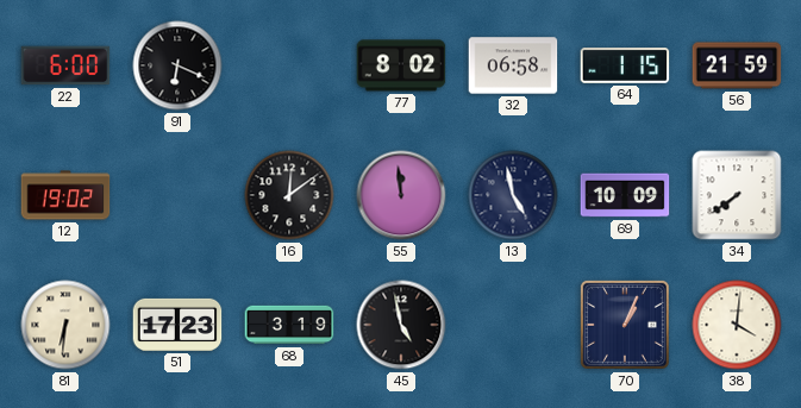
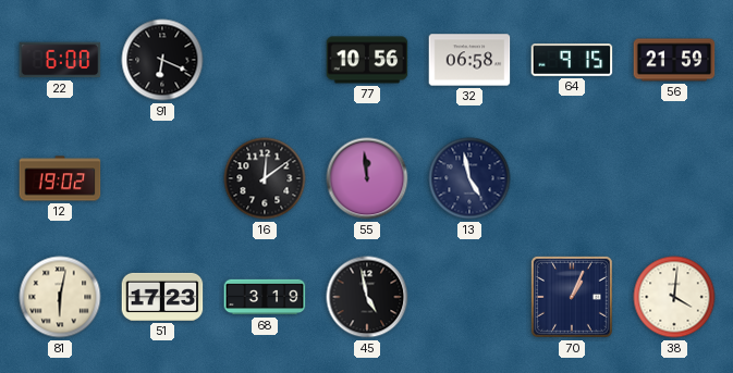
77: 8:02 -> 10:56
64: 1:15 -> 9:15
69: 10:09 -> none
34: 7:39 -> none
81: 6:31 -> 6:02
